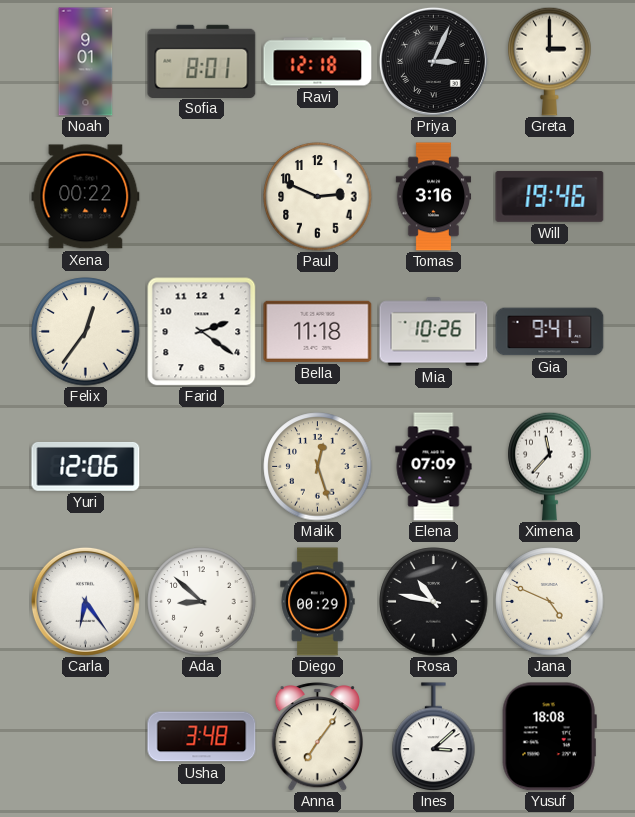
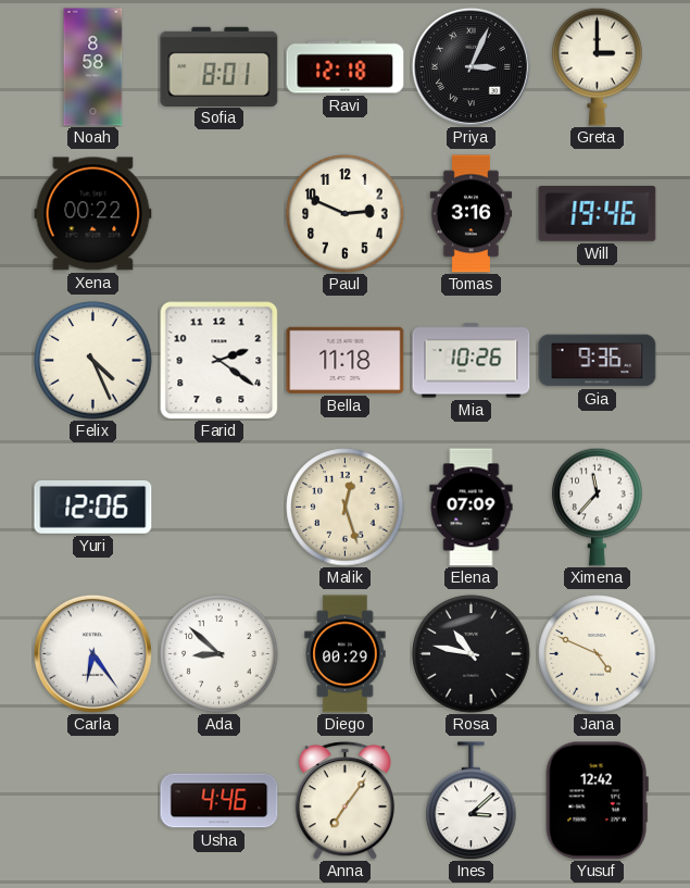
Noah: 9:01 -> 8:58
Felix: 12:36 -> 4:26
Gia: 9:41 -> 9:36
Usha: 3:48 -> 4:46
Yusuf: 18:08 -> 12:42
